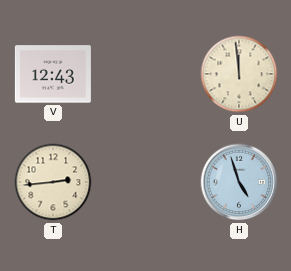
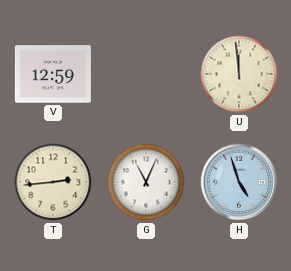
V: 12:43 -> 12:59
G: none -> 11:04
